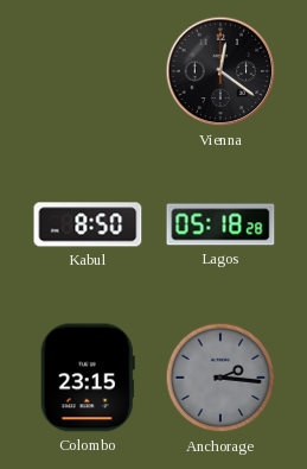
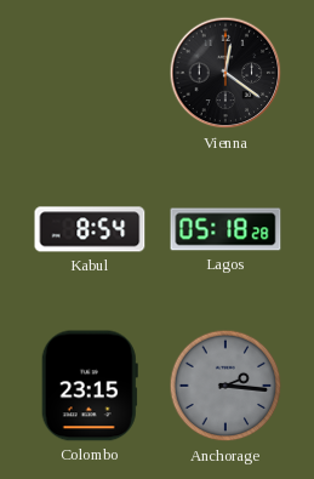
Kabul: 8:50 -> 8:54
